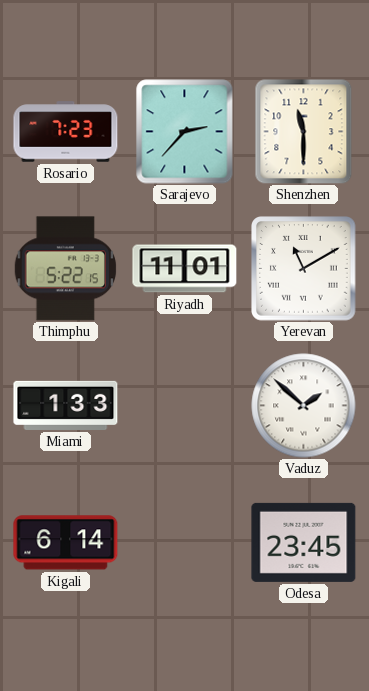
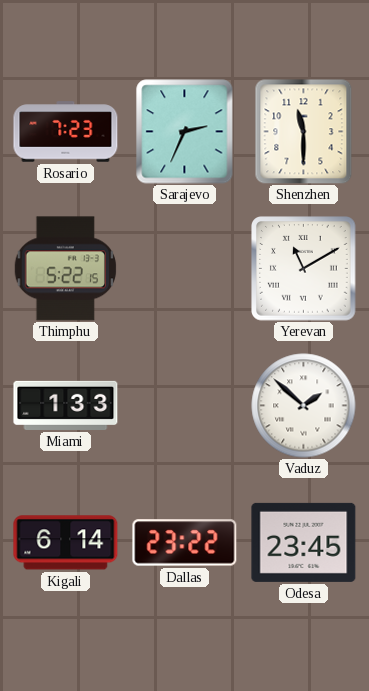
Sarajevo: 2:37 -> 2:34
Riyadh: 11:01 -> none
Dallas: none -> 23:22
